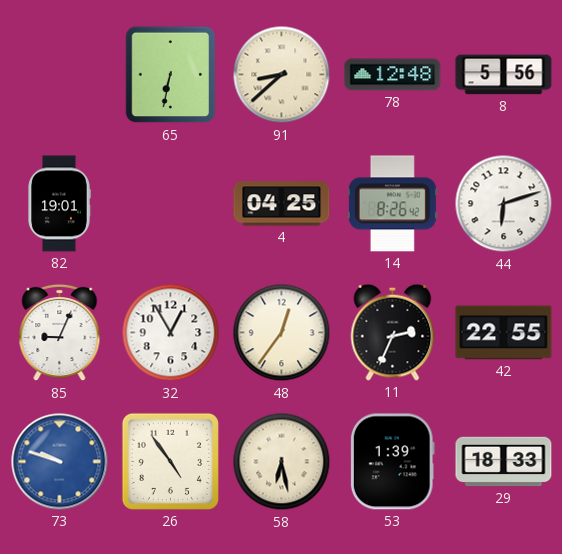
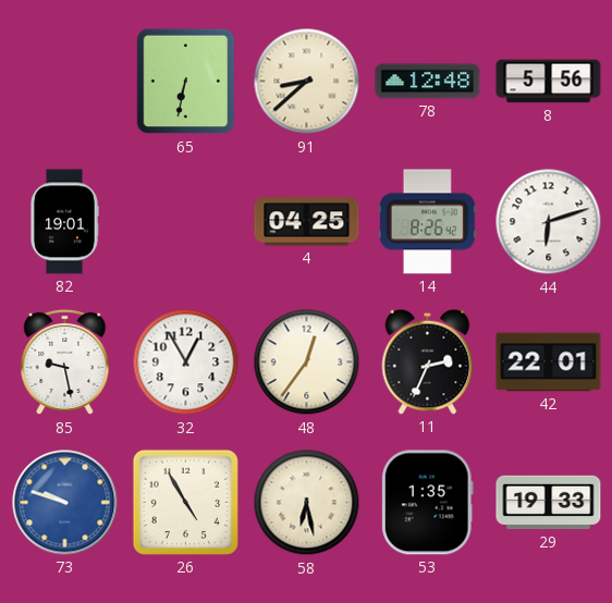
85: 9:04 -> 9:28
42: 22:55 -> 22:01
26: 4:54 -> 4:55
53: 1:39 -> 1:35
29: 18:33 -> 19:33
